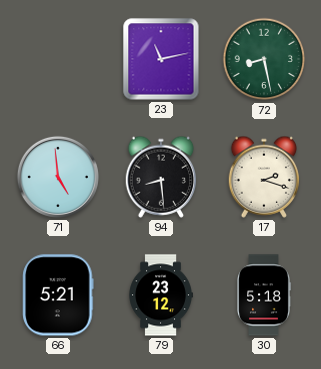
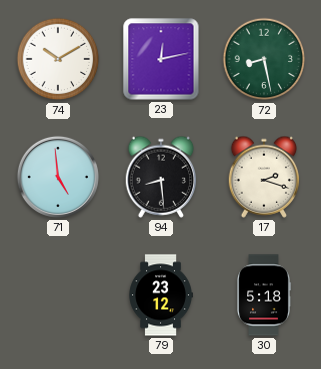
74: none -> 10:10
23: 11:13 -> 12:13
66: 5:21 -> none
